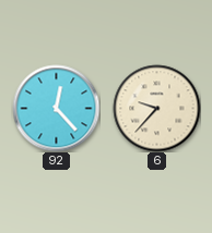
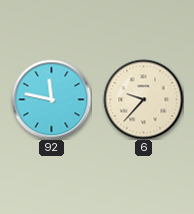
92: 12:23 -> 11:47
